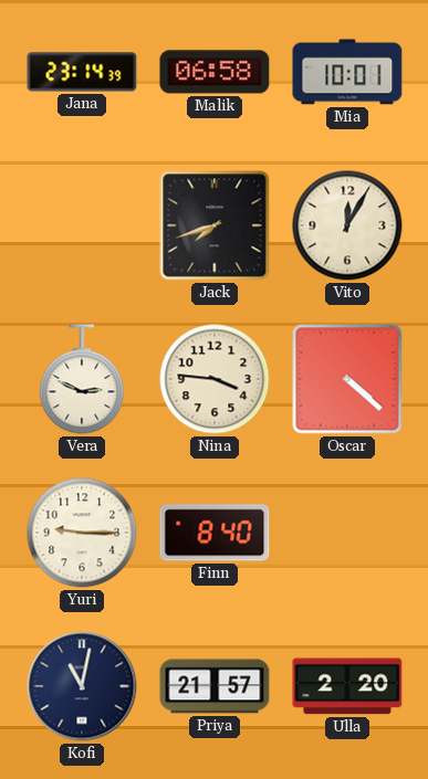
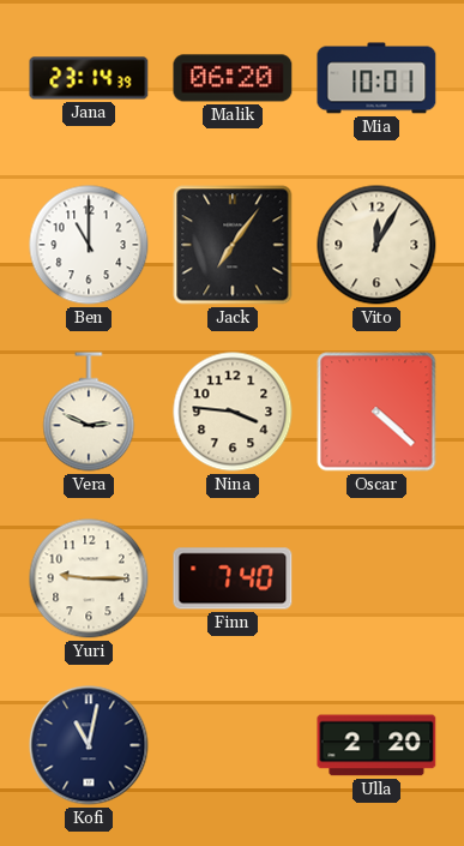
Malik: 06:58 -> 06:20
Ben: none -> 11:00
Jack: 7:42 -> 7:06
Finn: 8:40 -> 7:40
Priya: 21:57 -> none
